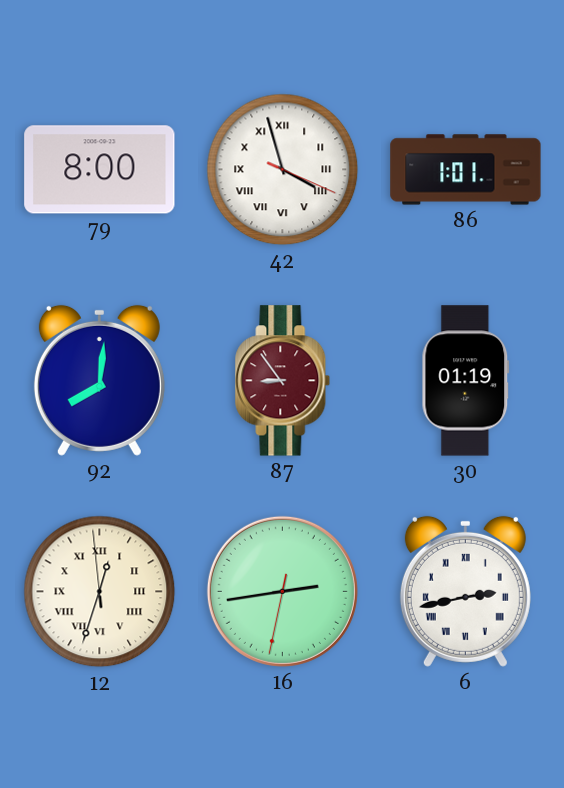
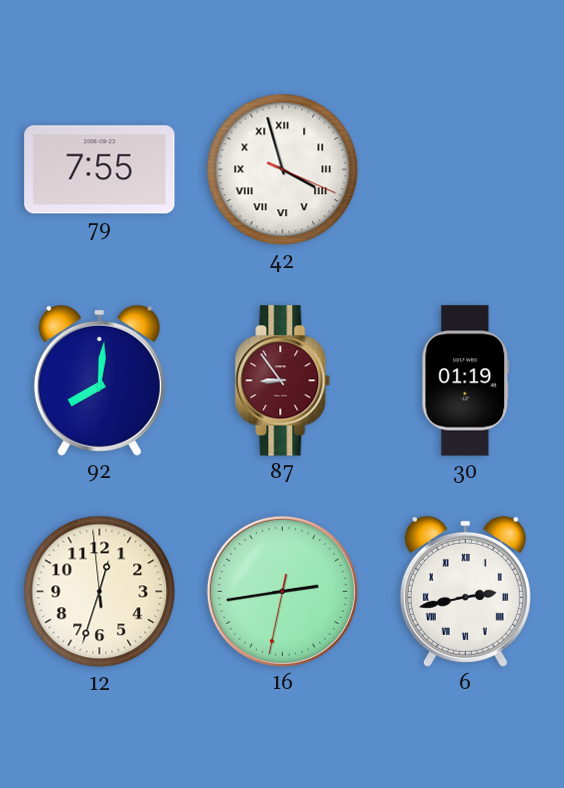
79: 8:00 -> 7:55
86: 1:01 -> none
12 numerals: Roman -> Arabic
